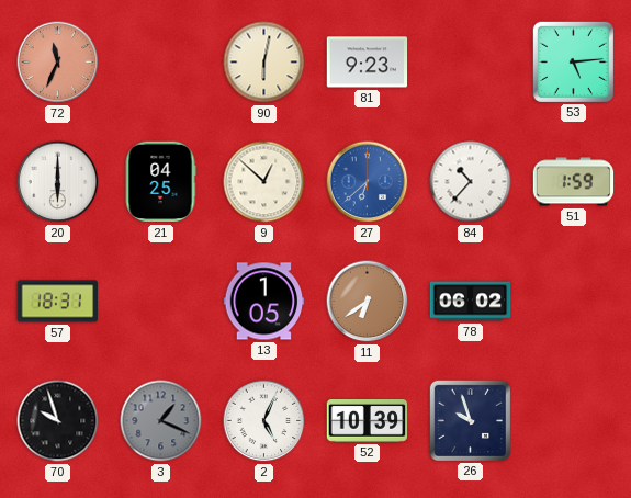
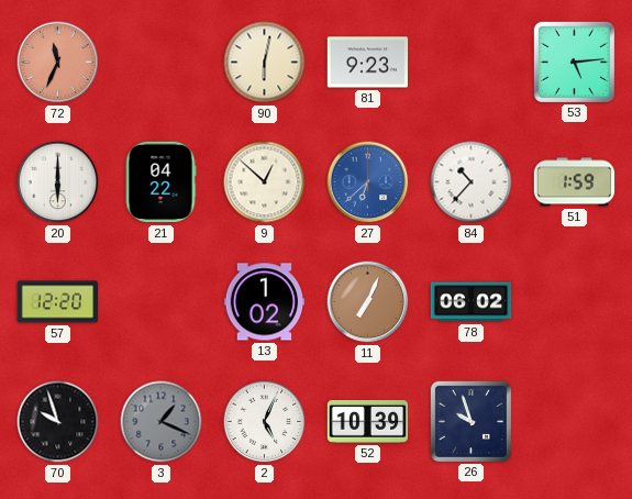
21: 04:25 -> 04:22
57: 18:31 -> 12:20
13: 1:05 -> 1:02
11: 6:39 -> 7:04
